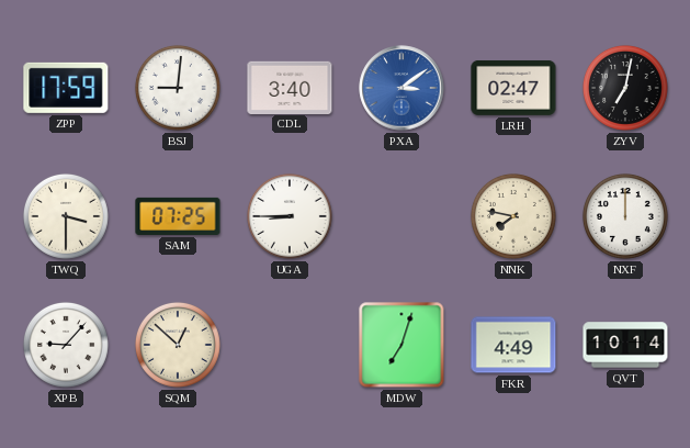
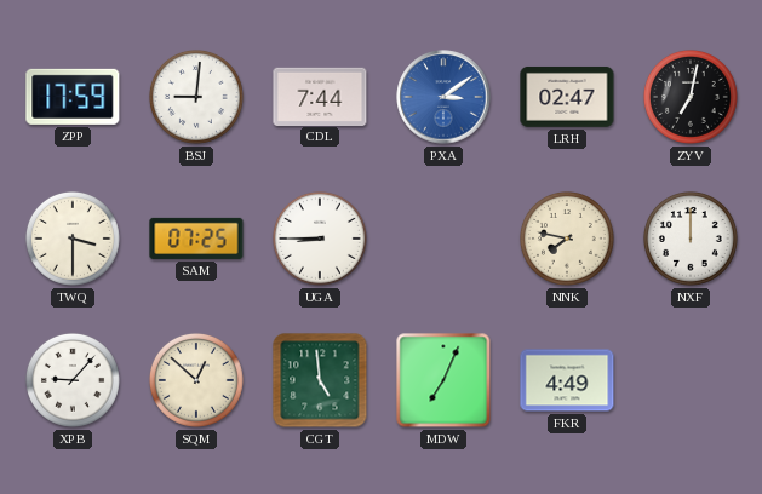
CDL: 3:40 -> 7:44
CGT: none -> 4:59
MDW: 7:03 -> 7:04
QVT: 10:14 -> none
